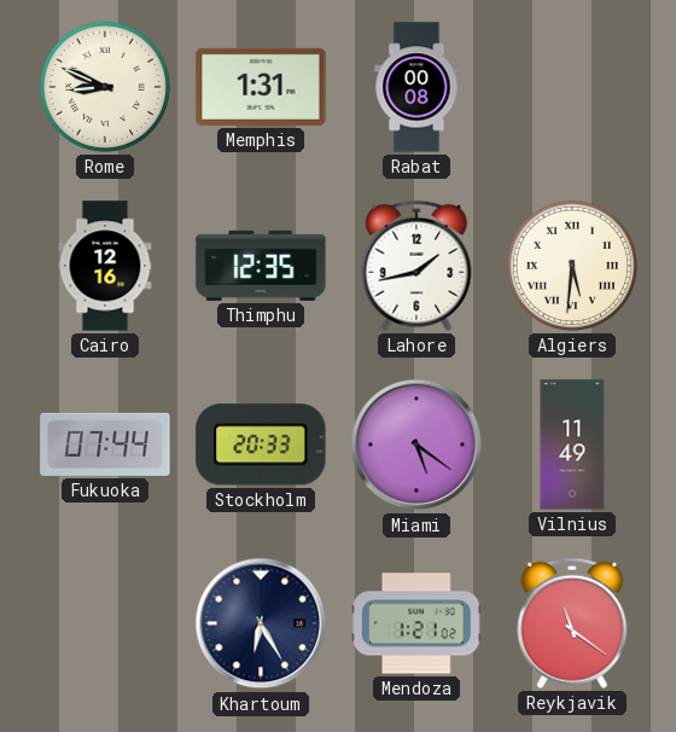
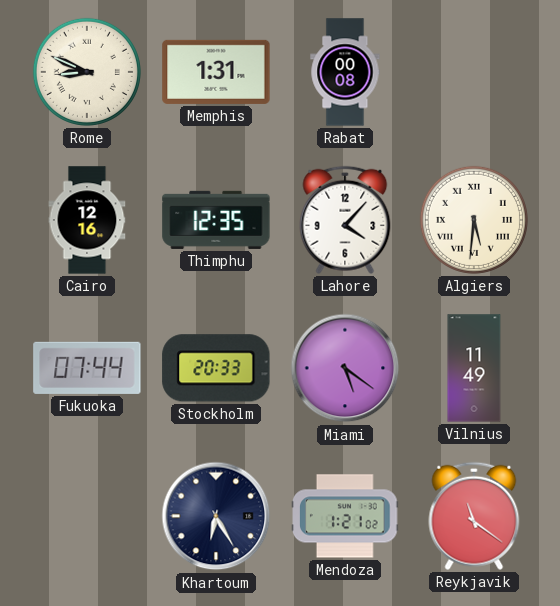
Lahore: 1:43 -> 4:07
